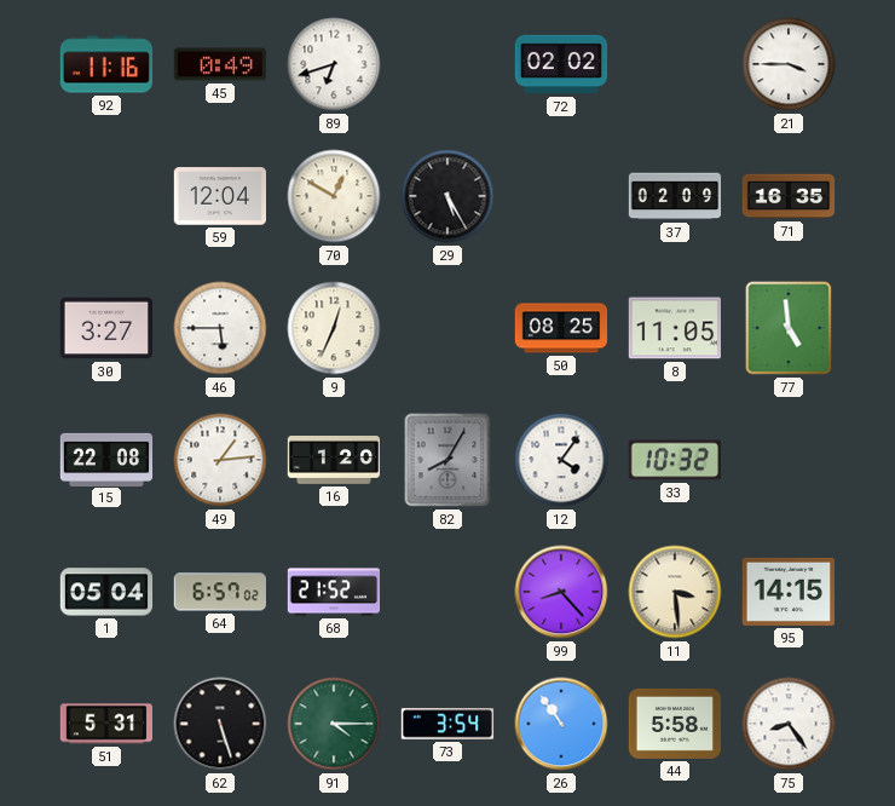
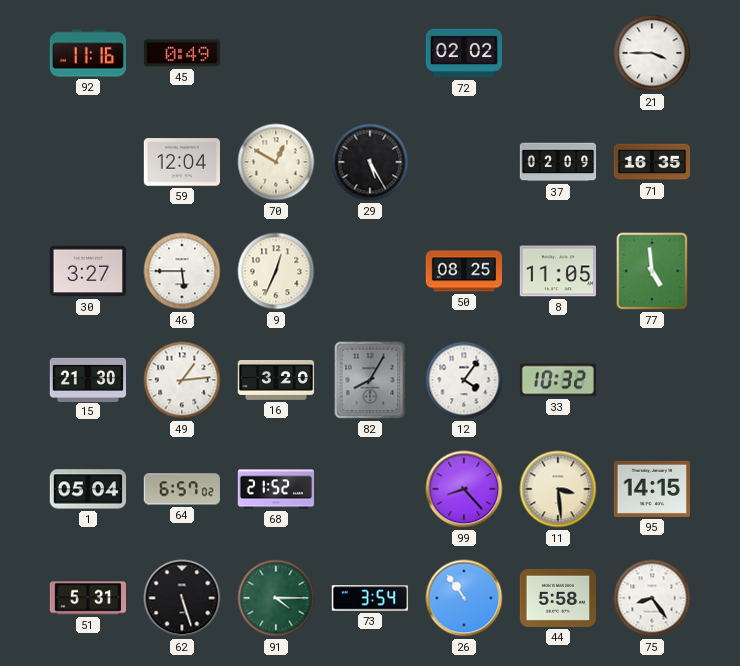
89: 6:42 -> none
15: 22:08 -> 21:30
16: 1:20 -> 3:20
